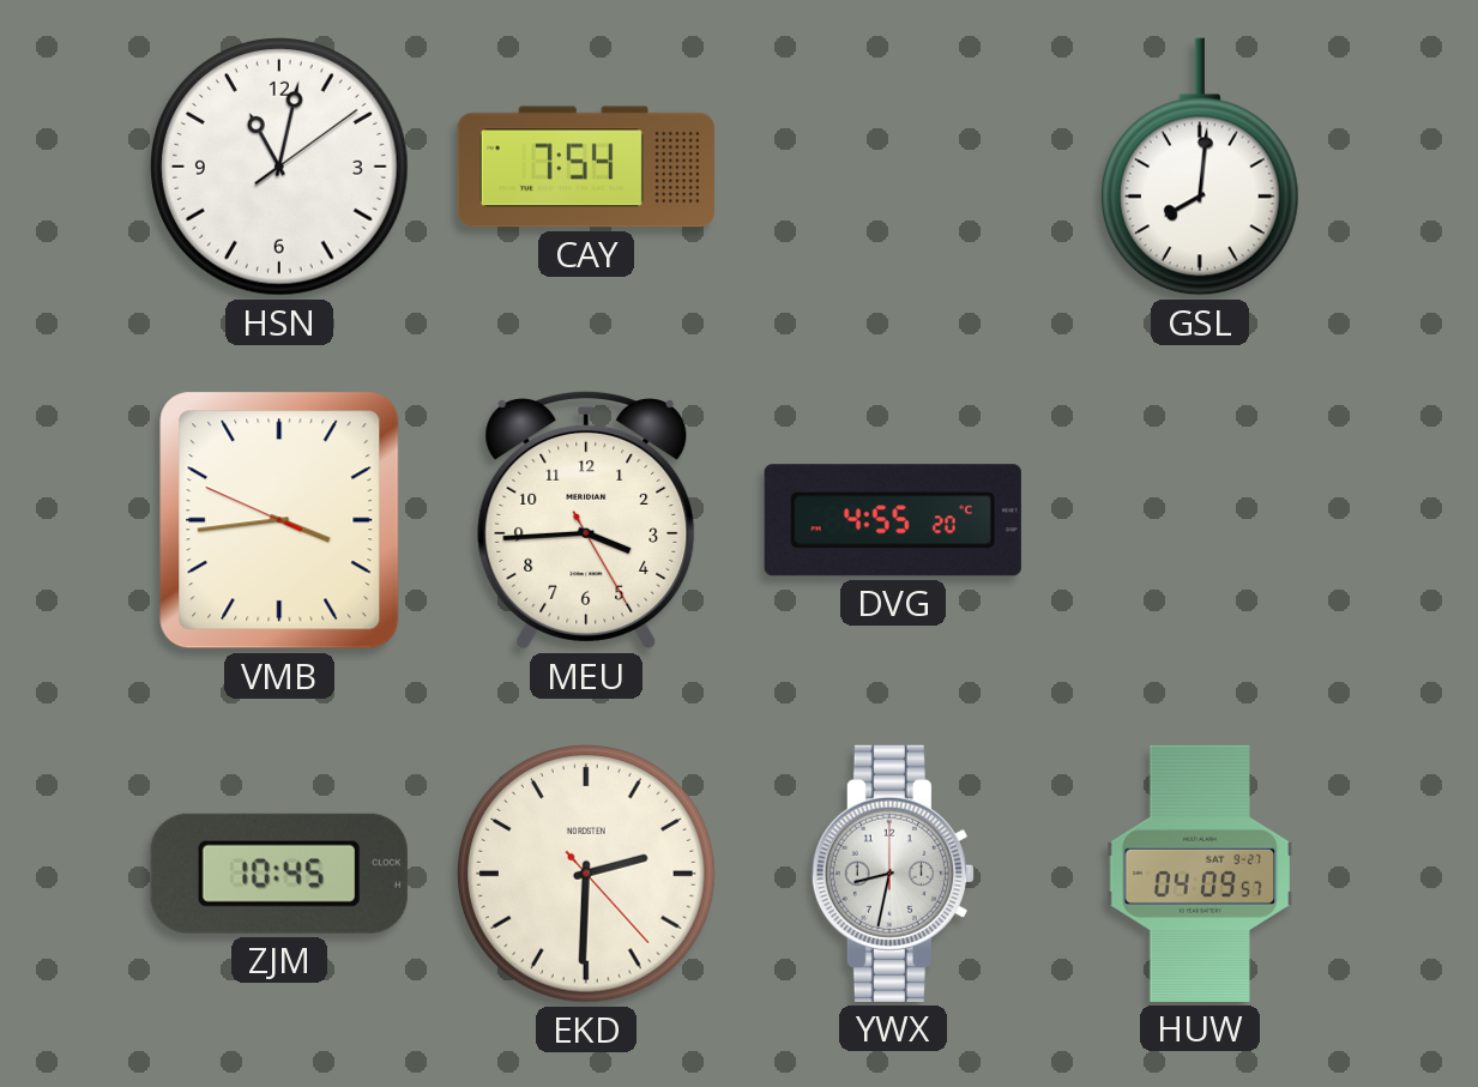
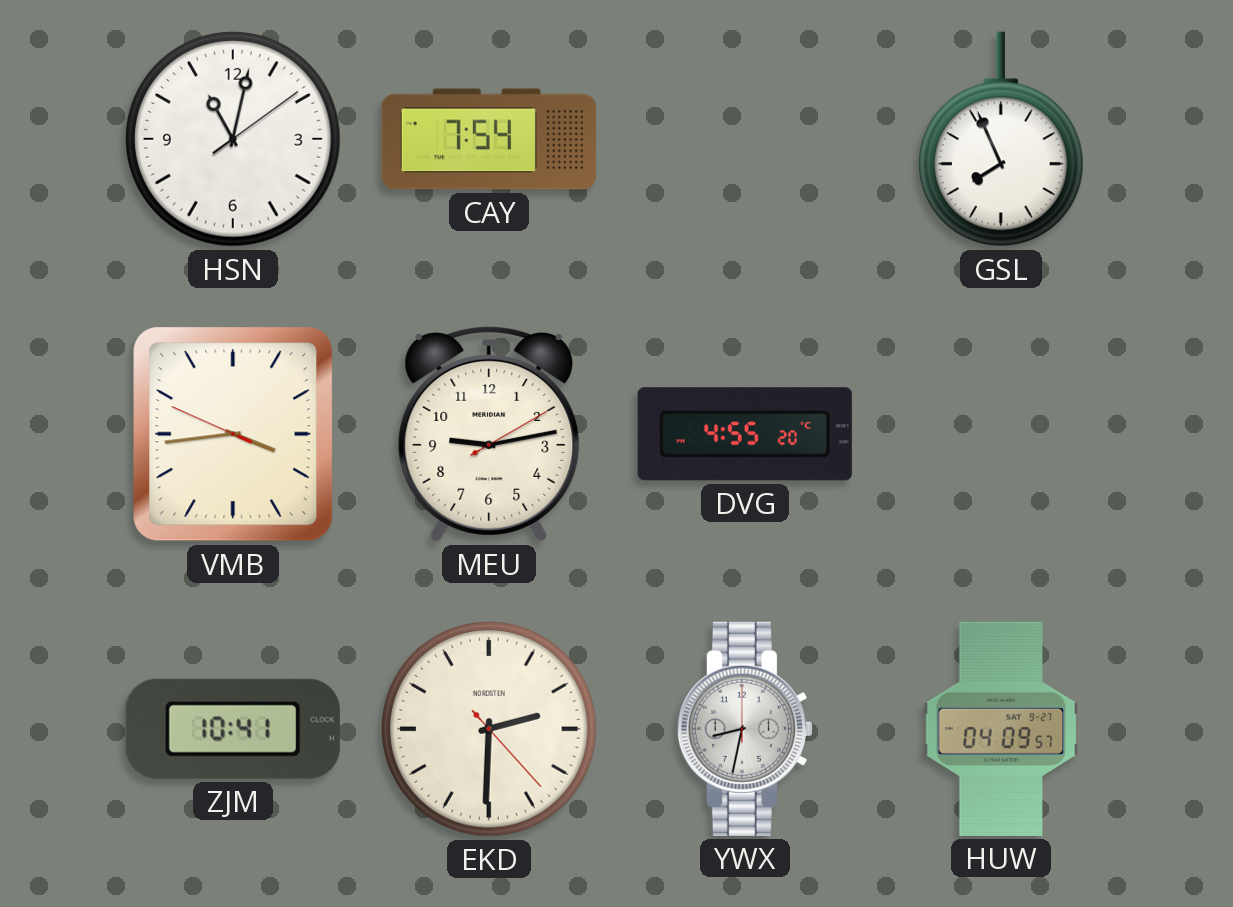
GSL: 8:01 -> 7:56
MEU: 3:44 -> 9:13
ZJM: 10:45 -> 10:41
